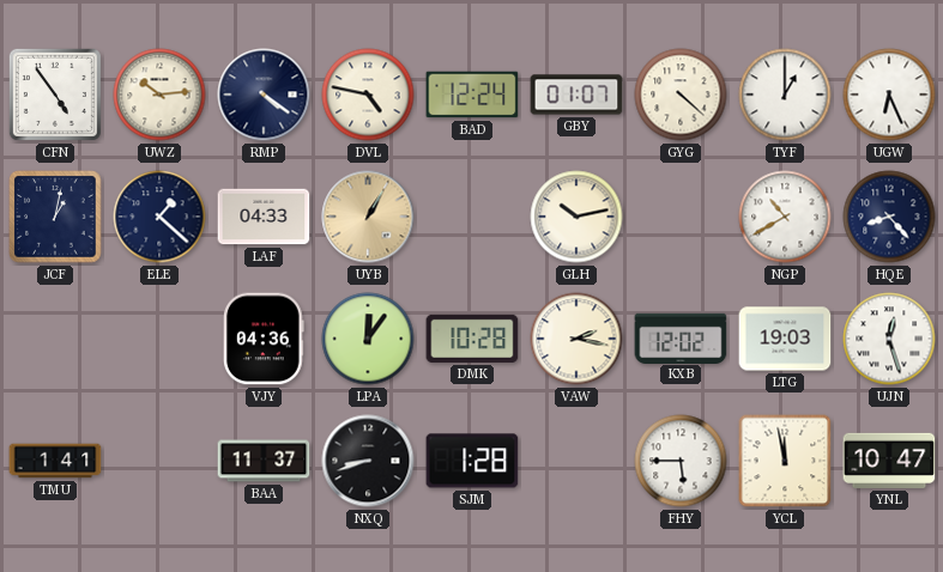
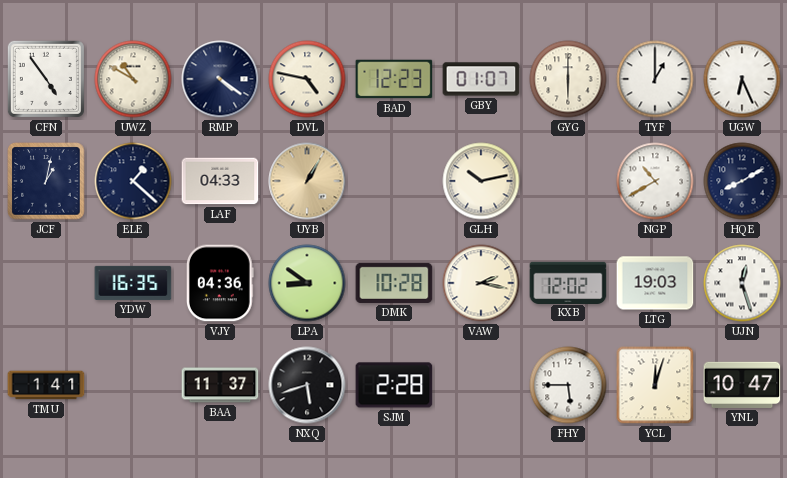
UWZ: 10:14 -> 10:50
BAD: 12:24 -> 12:23
GYG: 4:22 -> 6:00
HQE: 8:23 -> 8:10
YDW: none -> 16:35
LPA: 12:06 -> 8:51
NXQ: 8:42 -> 5:42
SJM: 1:28 -> 2:28
YCL: 11:58 -> 12:03
